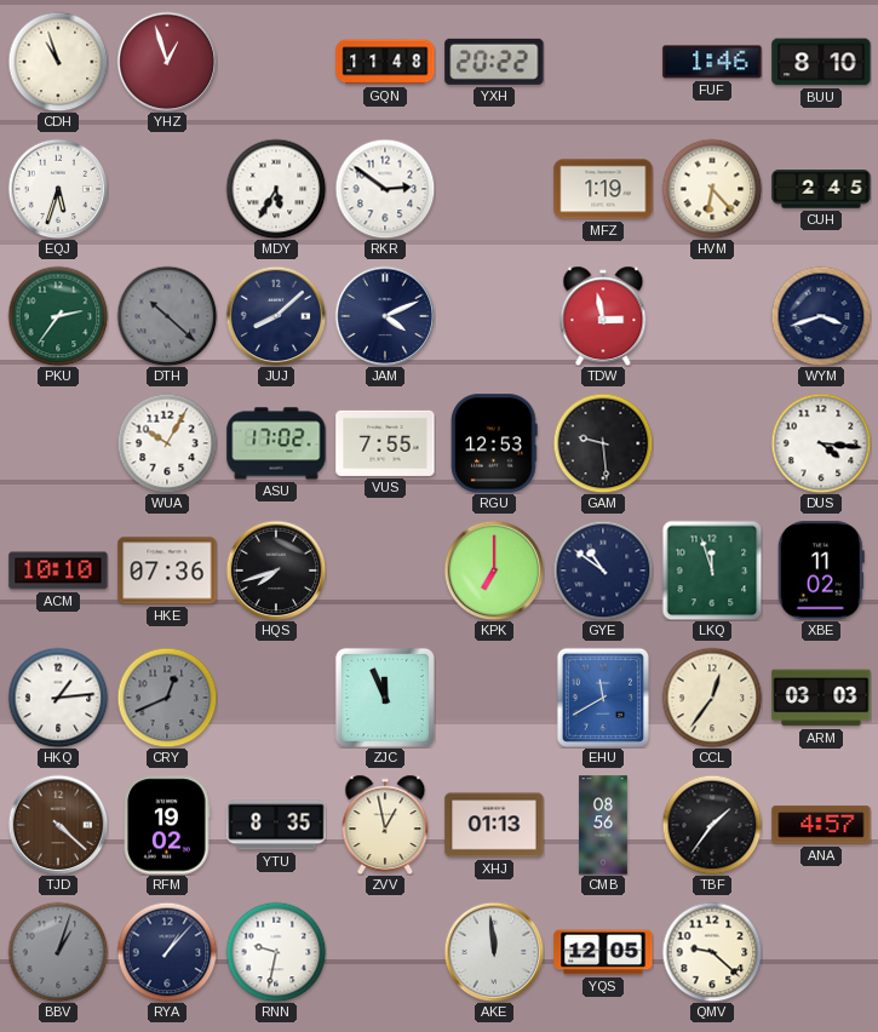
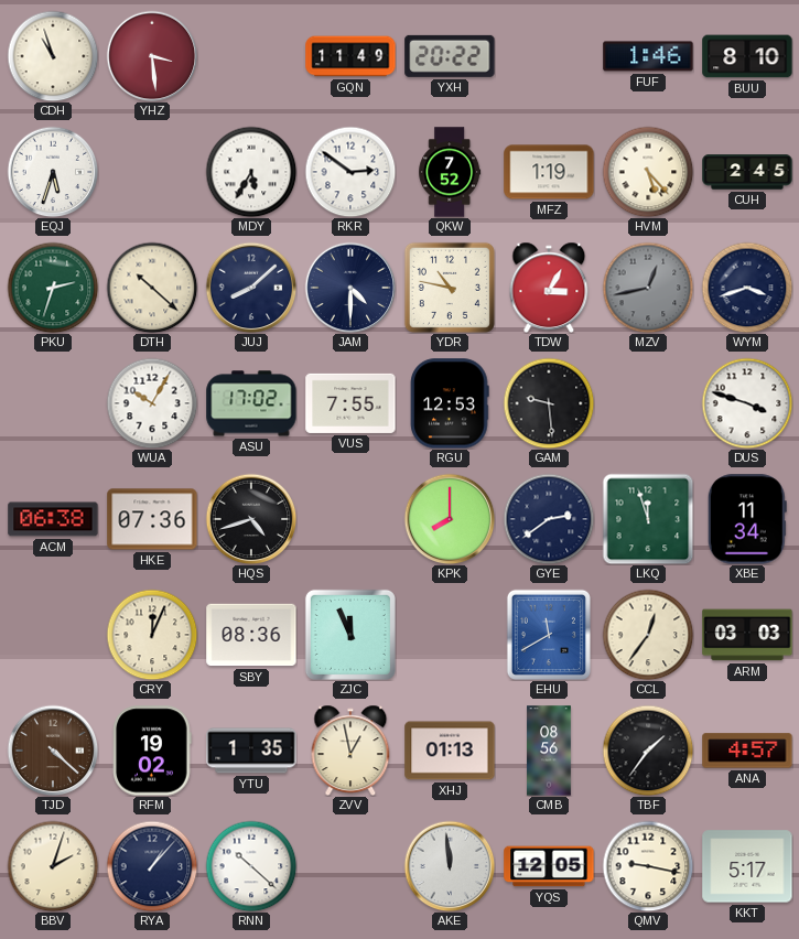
YHZ: 12:57 -> 3:29
GQN: 11:48 -> 11:49
QKW: none -> 7:52
HVM: 6:23 -> 5:23
PKU: 2:36 -> 2:33
DTH dial: grey -> cream
JAM: 4:11 -> 4:30
YDR: none -> 10:47
TDW: 2:58 -> 3:05
MZV: none -> 12:43
DUS: 4:16 -> 3:48
ACM: 10:10 -> 06:38
HQS: 7:42 -> 4:42
KPK: 7:00 -> 8:00
GYE: 10:51 -> 2:39
XBE: 11:02 -> 11:34
HKQ: 1:14 -> none
CRY: 12:41 -> 12:04
CRY dial: grey -> cream
SBY: none -> 08:36
YTU: 8:35 -> 1:35
BBV: 1:03 -> 2:03
BBV dial: grey -> cream
RNN: 9:32 -> 10:22
QMV: 9:22 -> 9:17
KKT: none -> 5:17
